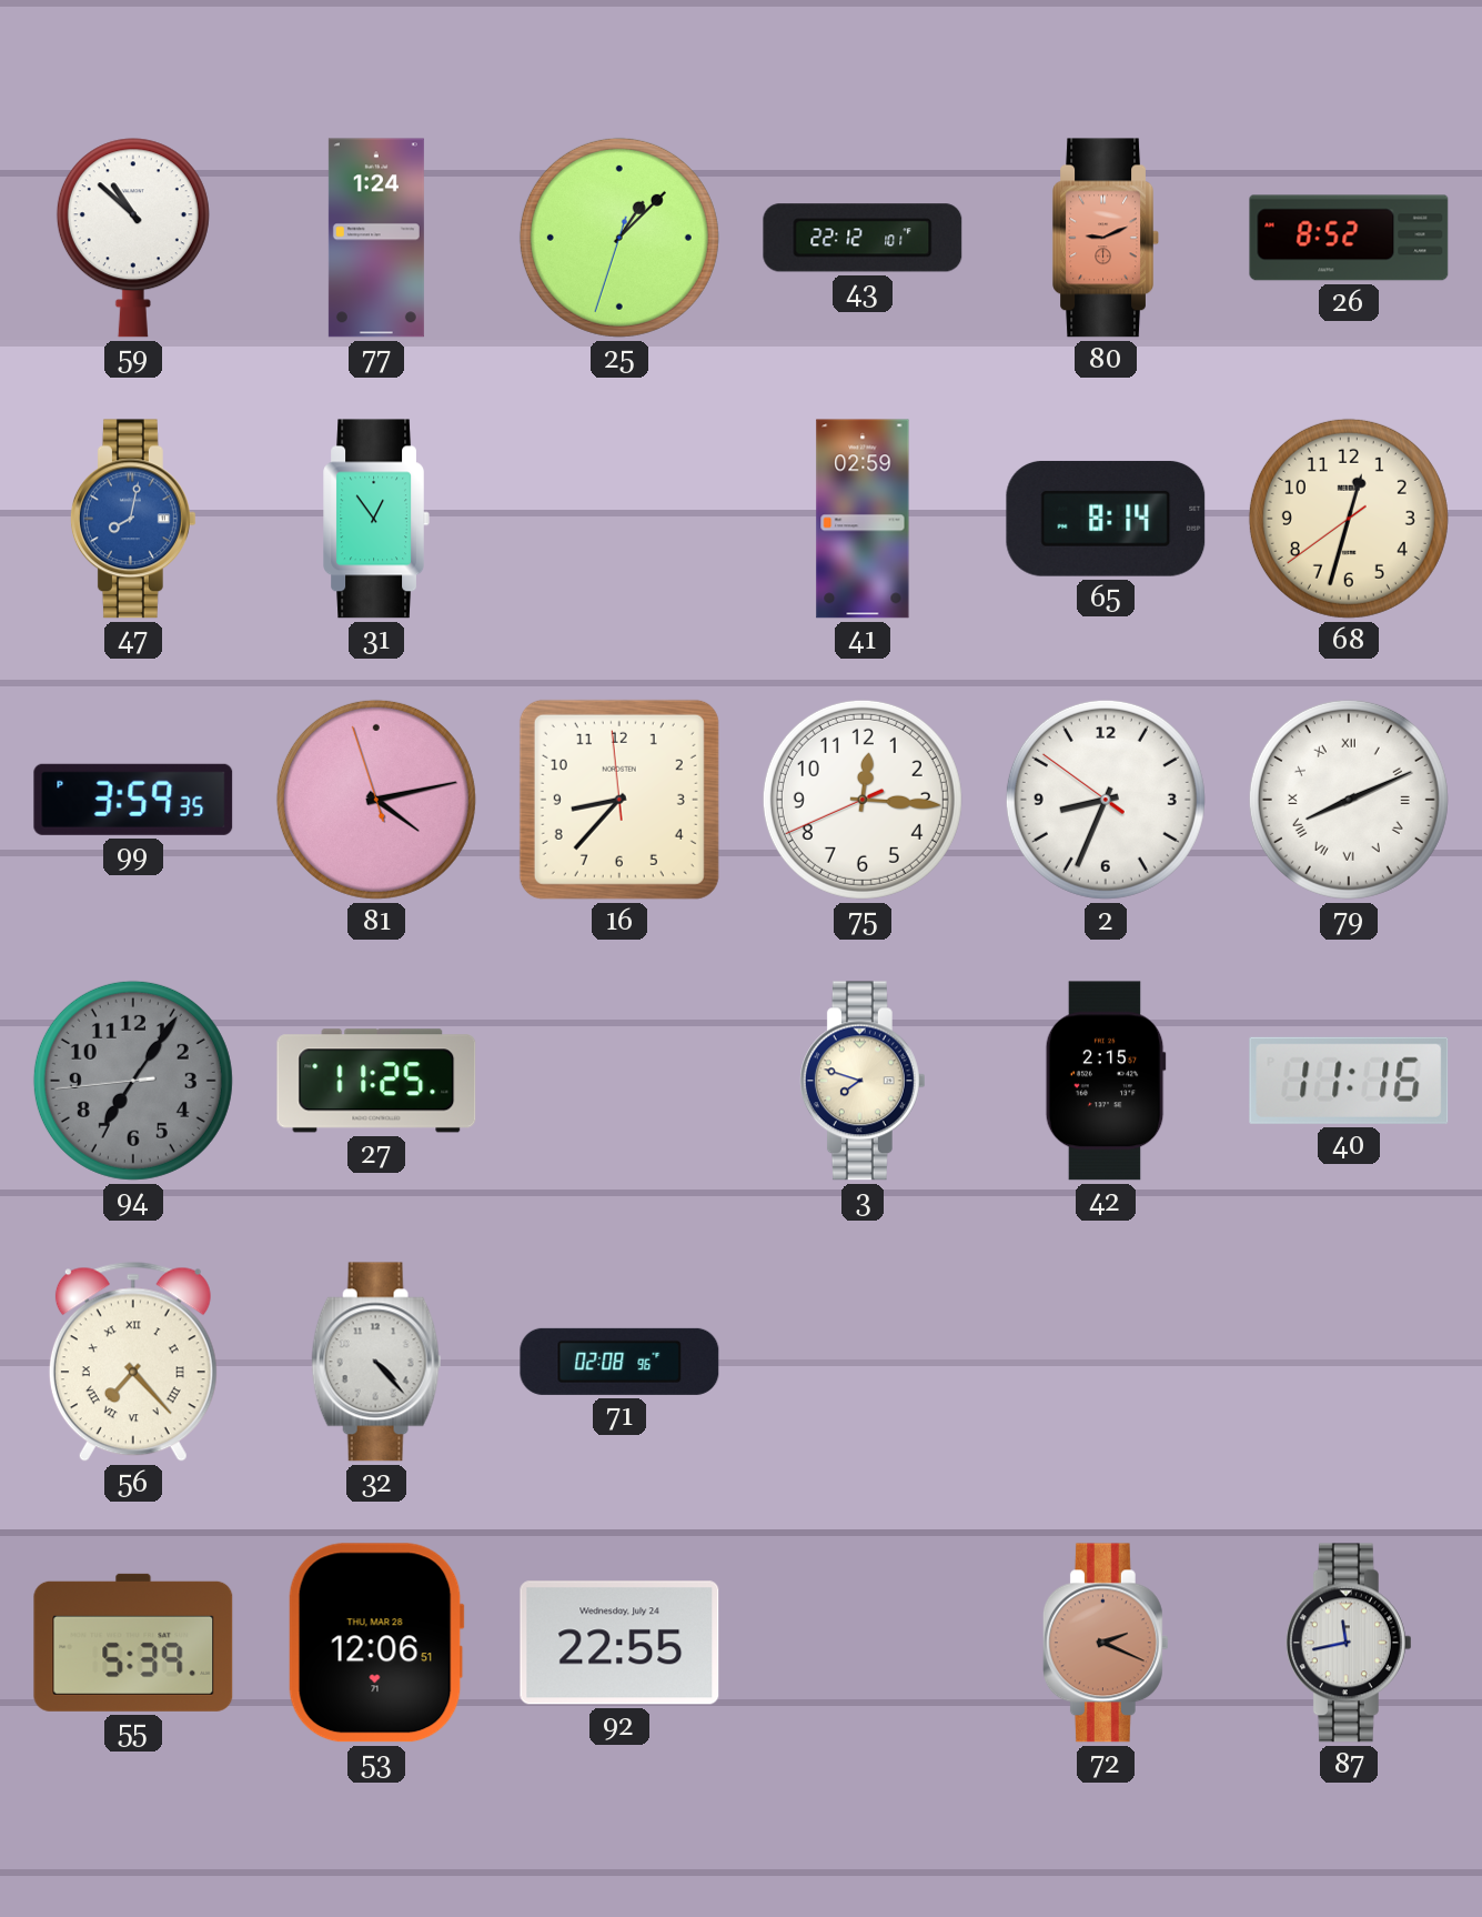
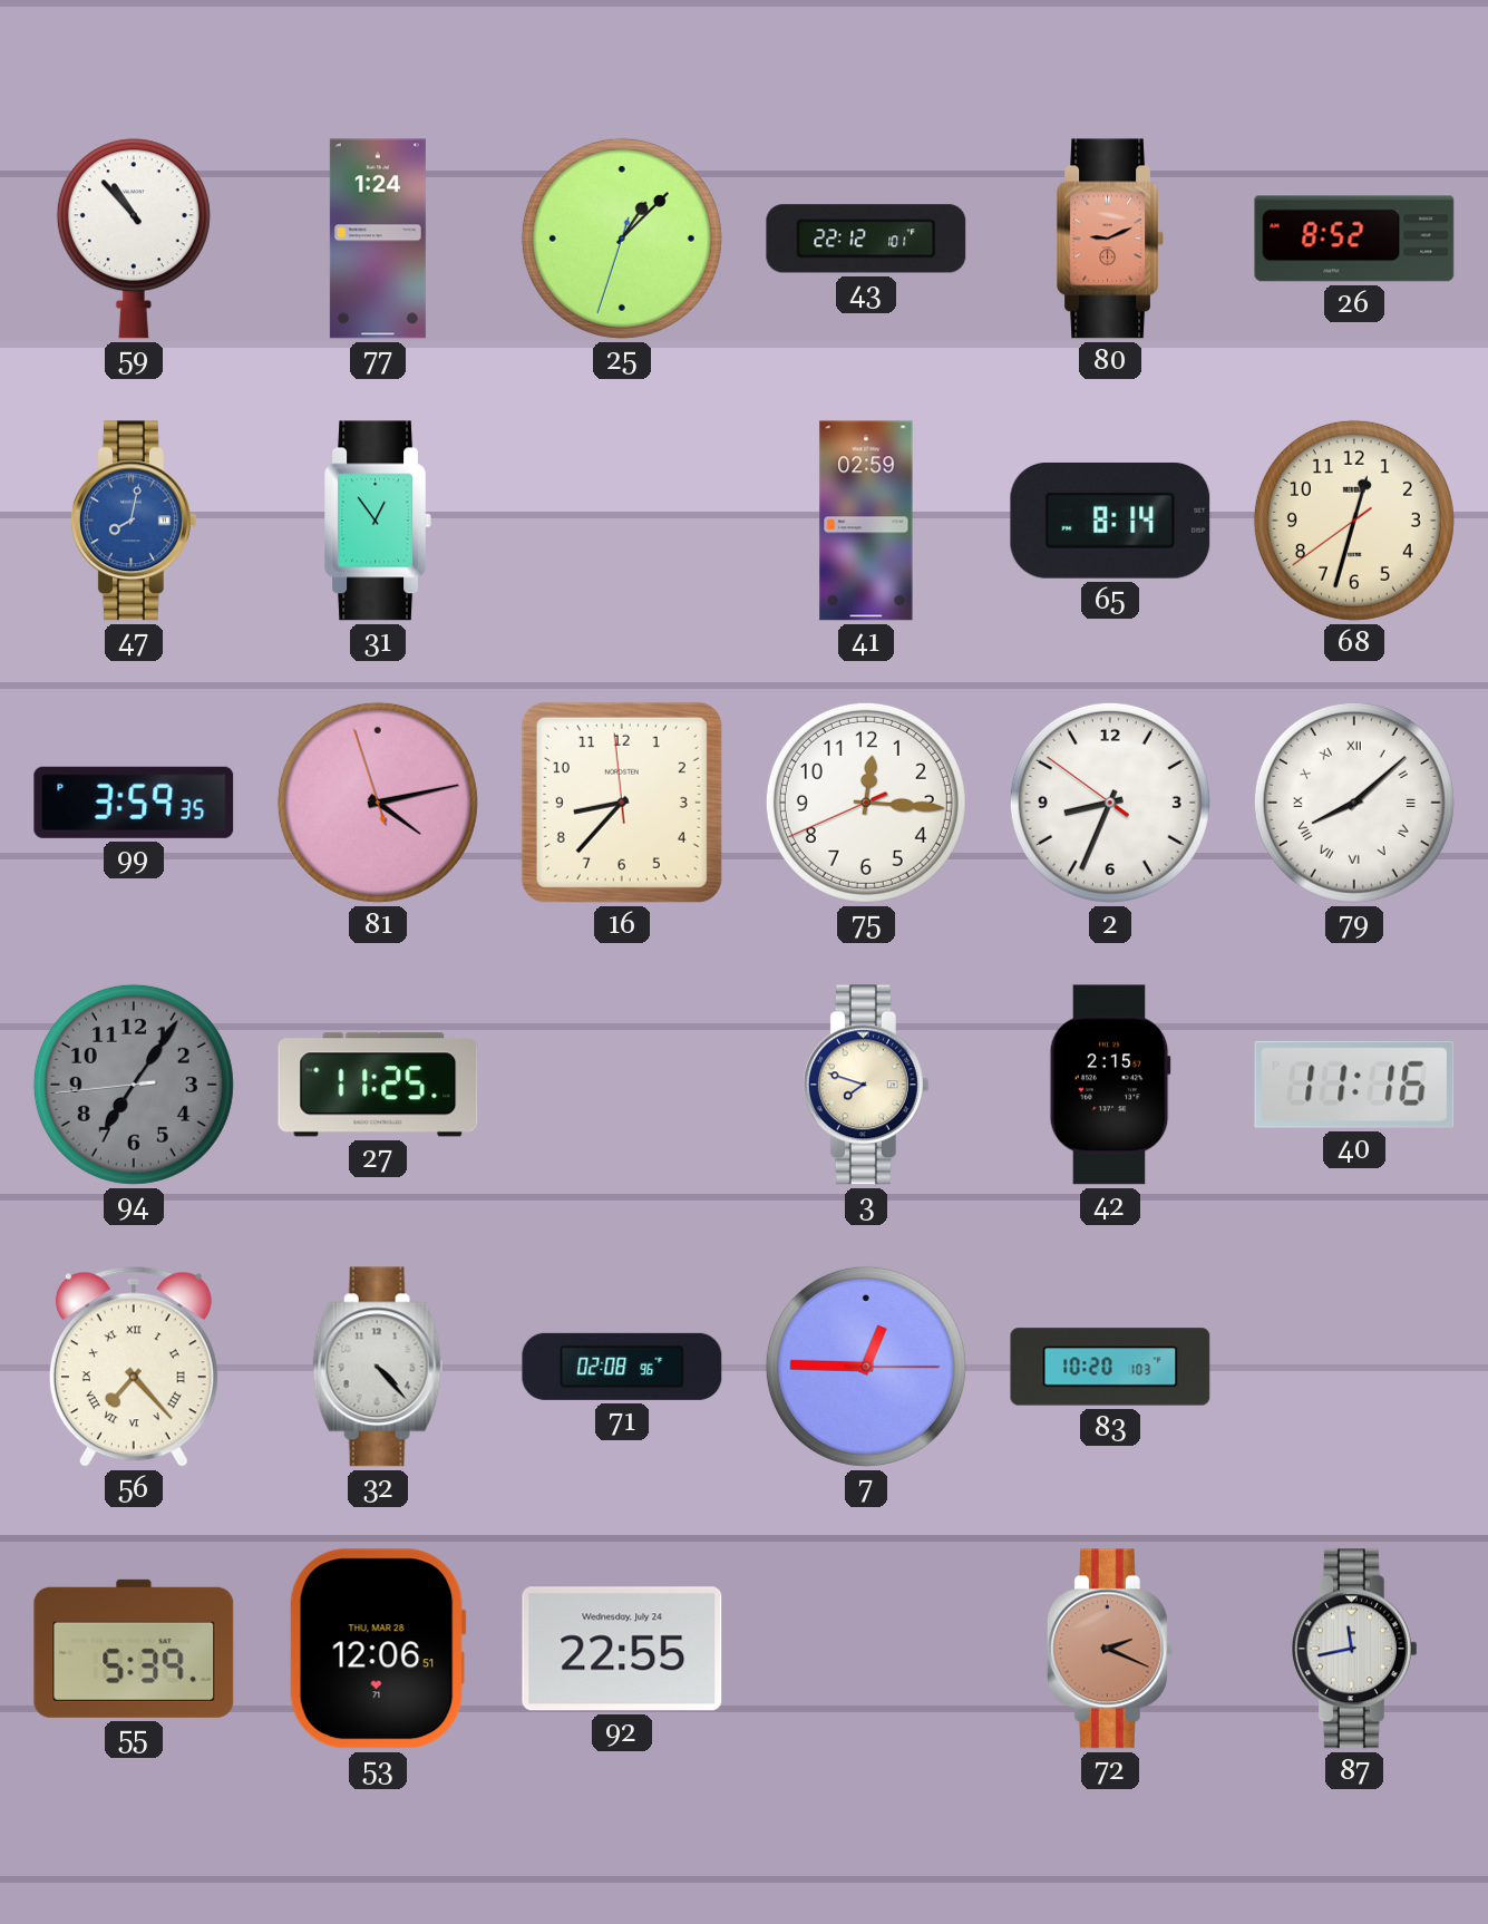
59: 10:52 -> 10:53
79: 8:11 -> 8:08
7: none -> 12:45
83: none -> 10:20
